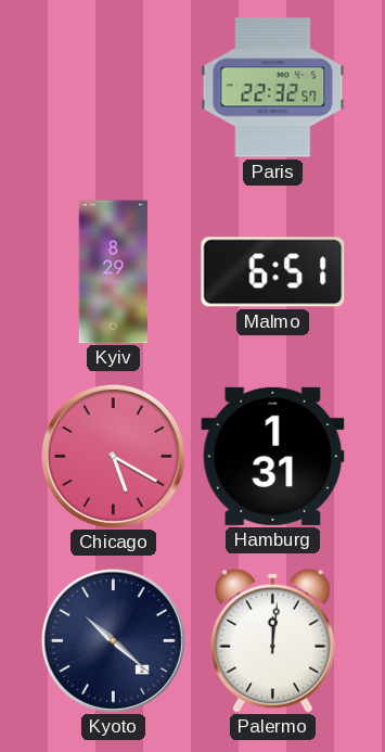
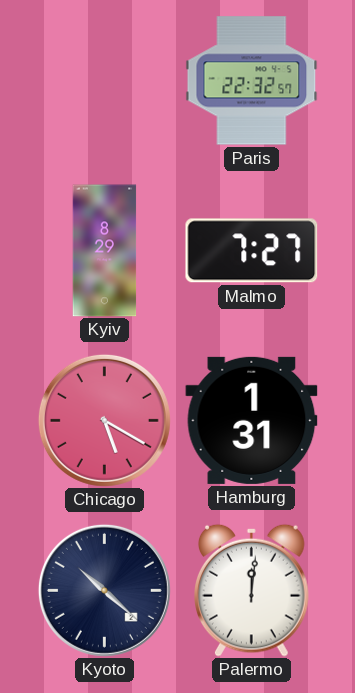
Malmo: 6:51 -> 7:27
